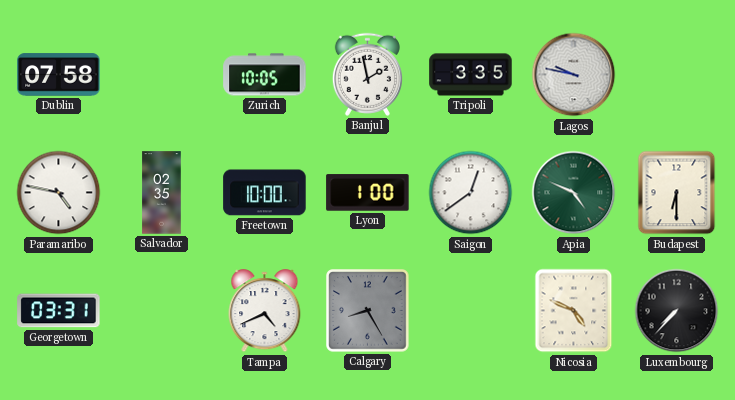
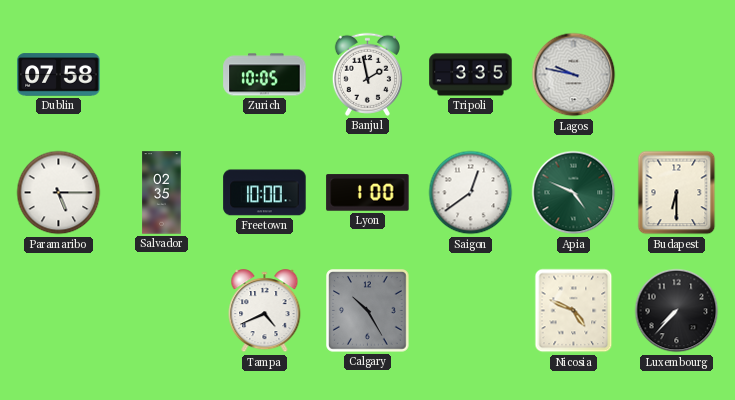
Paramaribo: 4:47 -> 5:15
Georgetown: 03:31 -> none
Calgary: 8:25 -> 10:25
